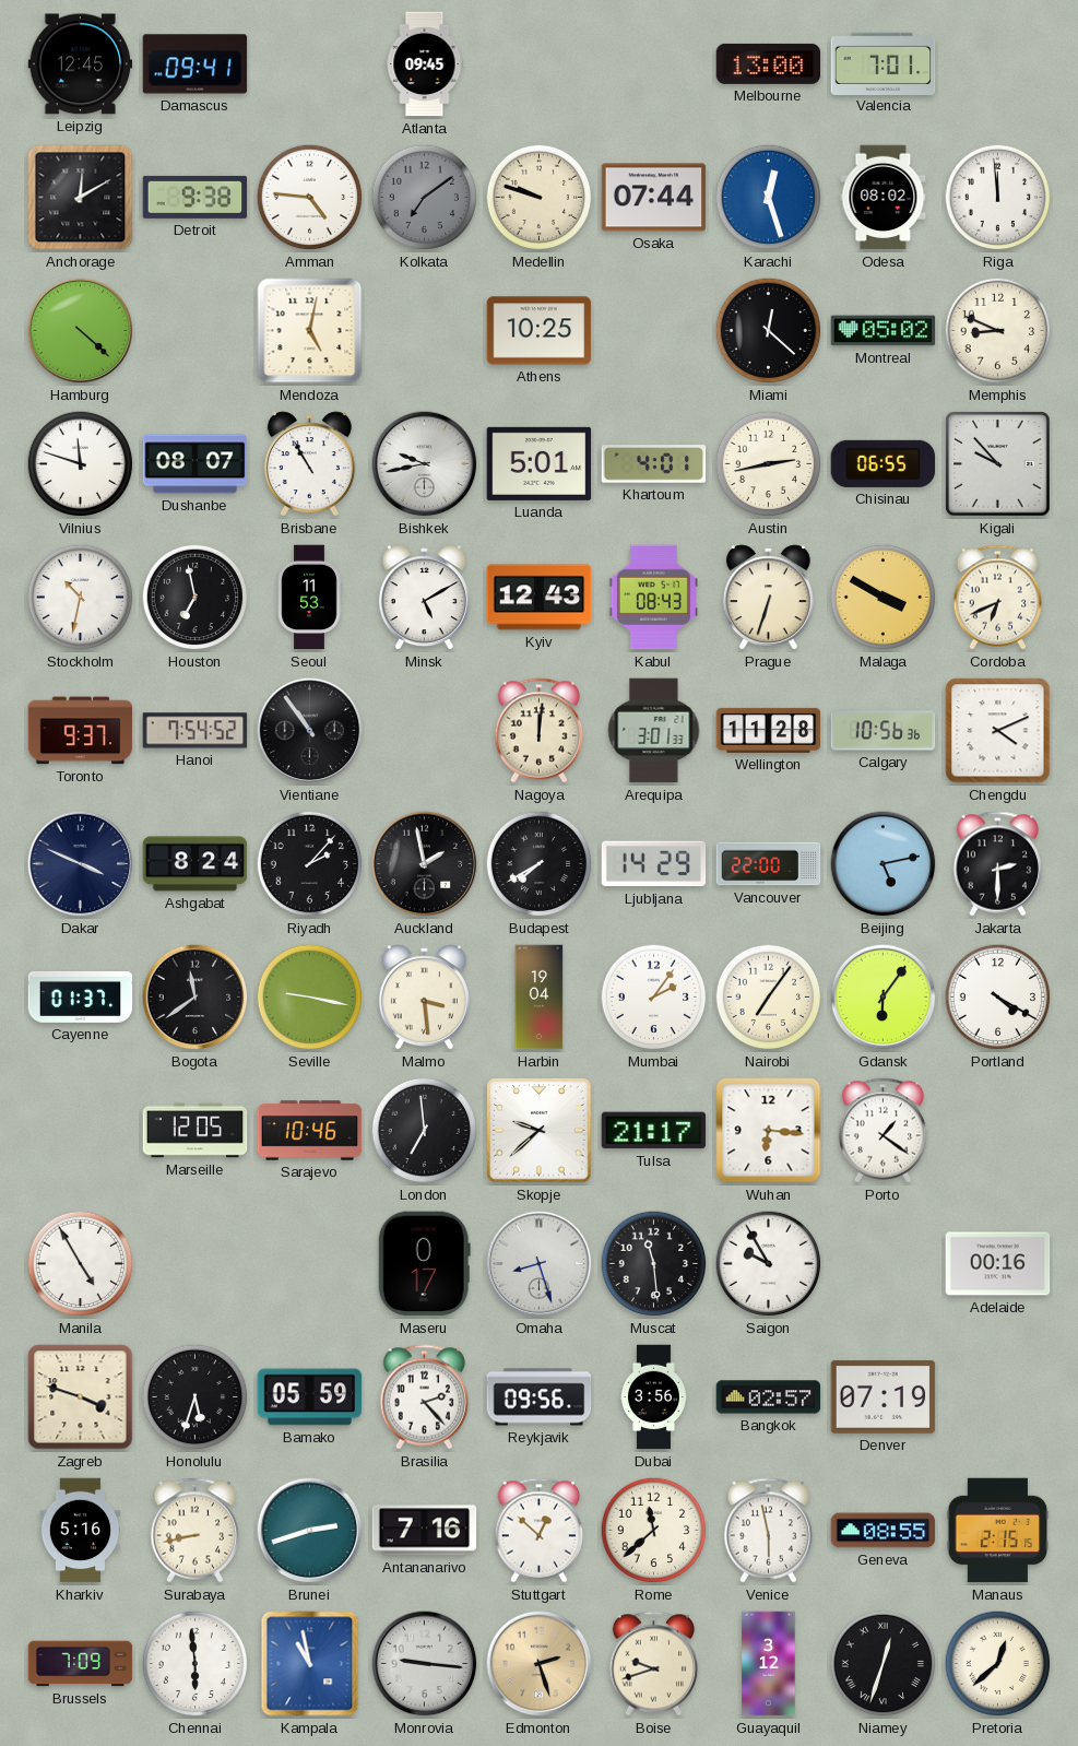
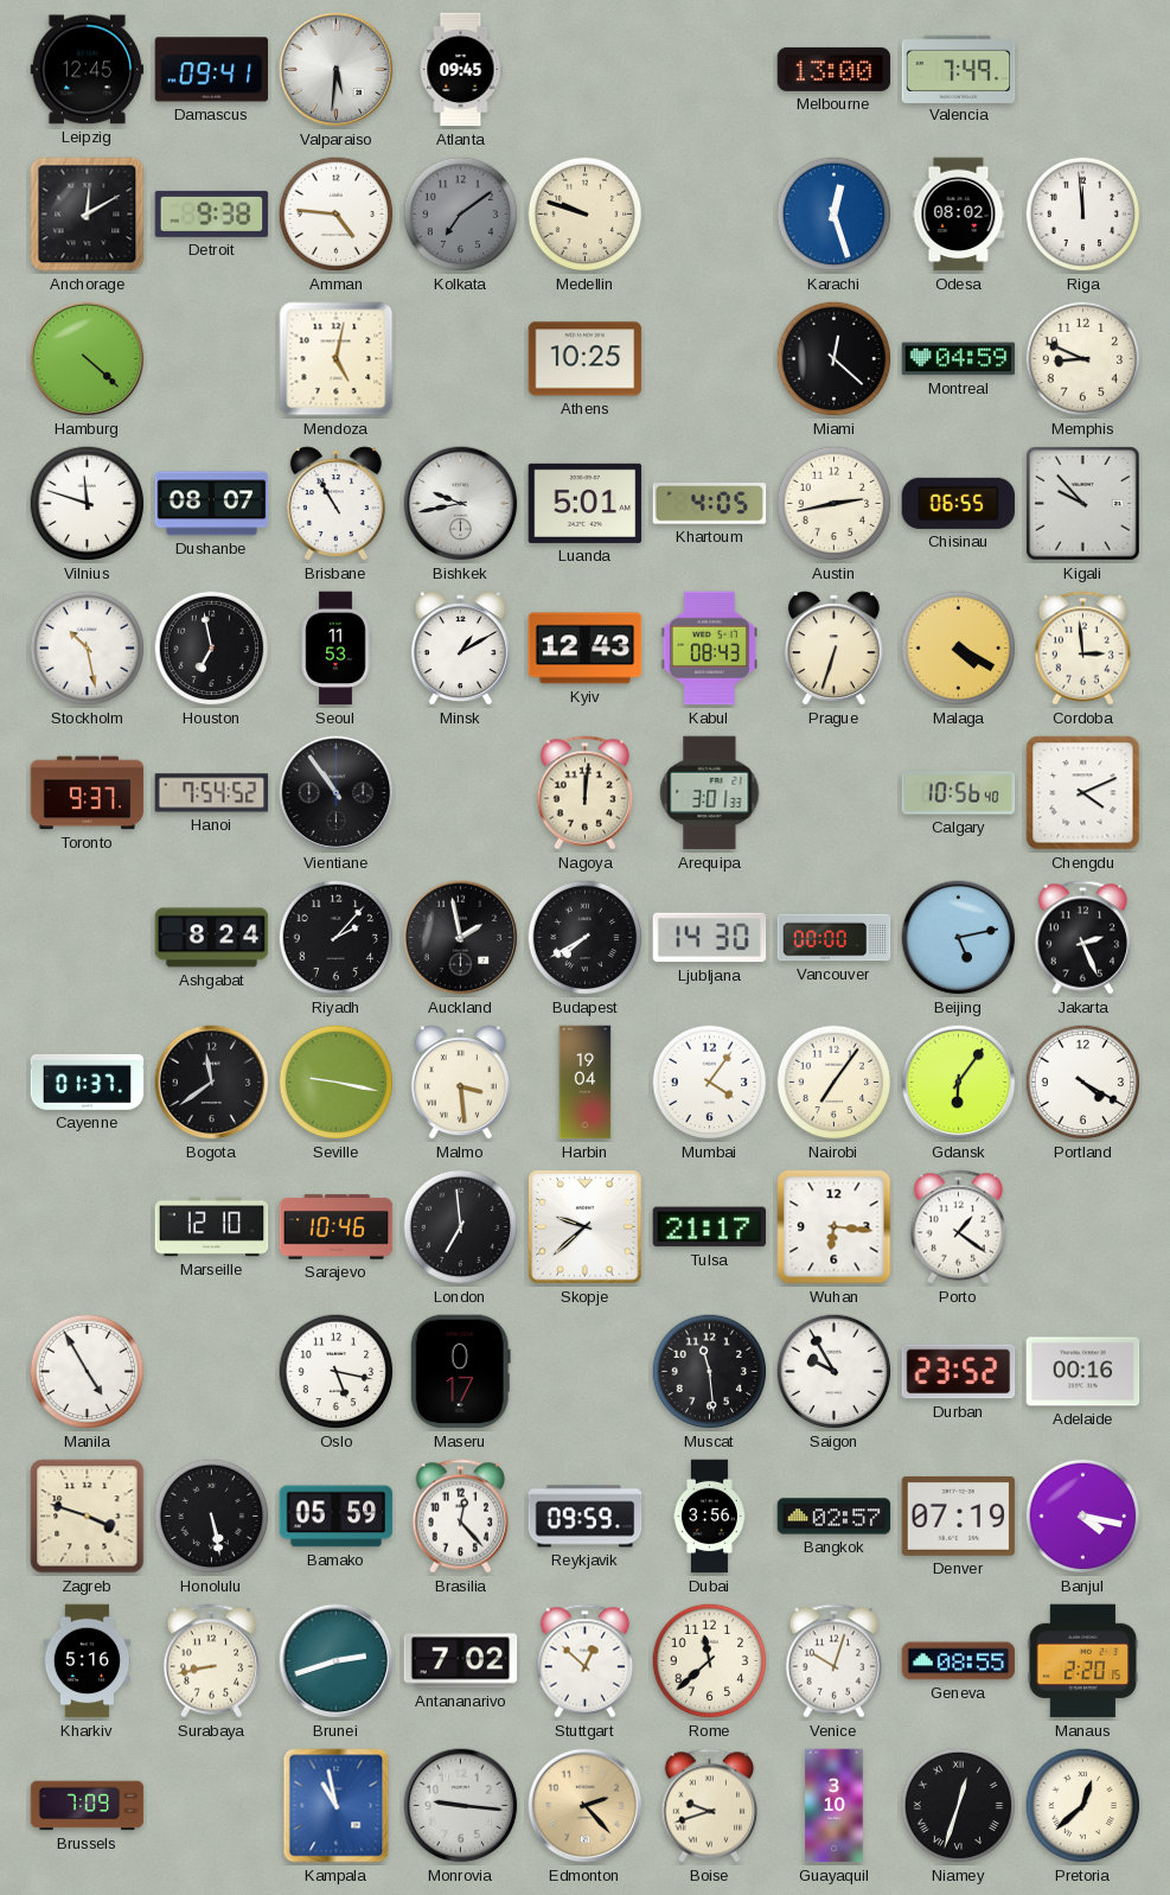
Valparaiso: none -> 5:31
Valencia: 7:01 -> 7:49
Osaka: 07:44 -> none
Montreal: 05:02 -> 04:59
Khartoum: 4:01 -> 4:05
Stockholm: 10:32 -> 10:28
Minsk: 5:10 -> 1:10
Malaga: 3:50 -> 4:20
Cordoba: 6:41 -> 2:59
Wellington: 11:28 -> none
Calgary: 10:56:36 -> 10:56:40
Dakar: 3:49 -> none
Ljubljana: 14:29 -> 14:30
Vancouver: 22:00 -> 00:00
Jakarta: 2:30 -> 2:26
Mumbai: 2:06 -> 4:06
Marseille: 12:05 -> 12:10
Oslo: none -> 5:17
Omaha: 8:27 -> none
Durban: none -> 23:52
Honolulu: 5:33 -> 5:28
Brasilia: 2:23 -> 12:23
Reykjavik: 09:56 -> 09:59
Banjul: none -> 4:17
Antananarivo: 7:16 -> 7:02
Venice: 5:58 -> 10:03
Manaus: 2:15 -> 2:20
Chennai: 5:59 -> none
Edmonton: 2:27 -> 2:23
Guayaquil: 3:12 -> 3:10
